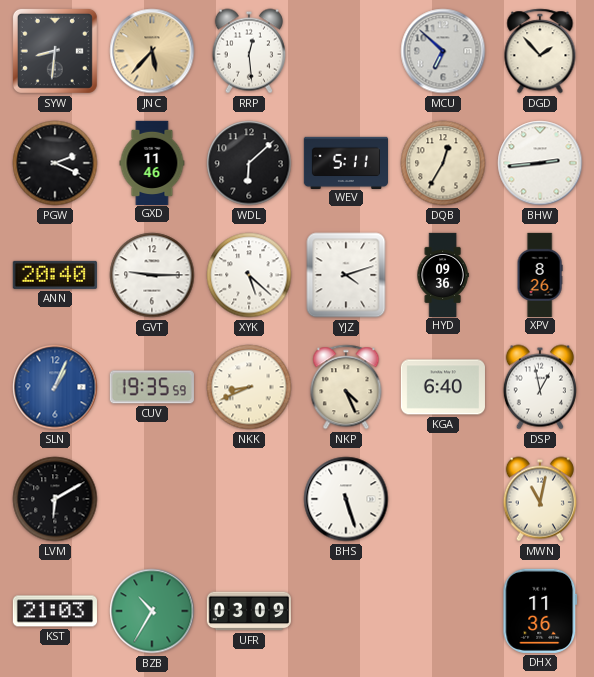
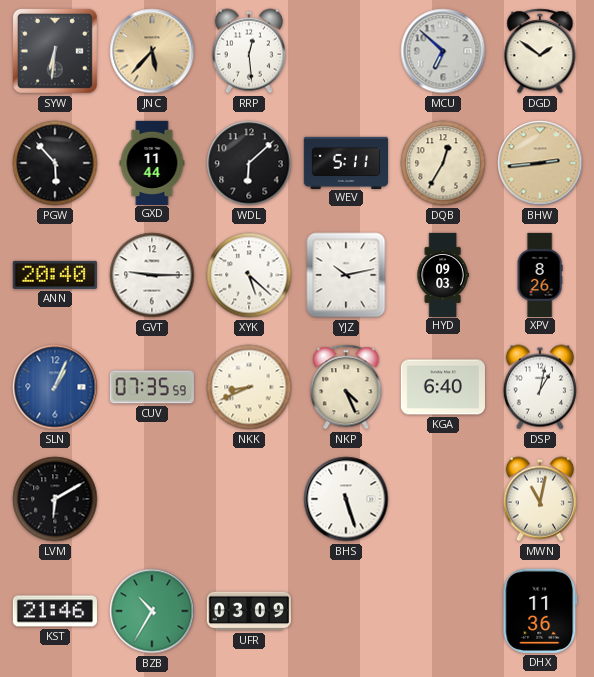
SYW: 8:31 -> 6:31
DGD: 1:53 -> 1:51
PGW: 2:19 -> 5:53
GXD: 11:46 -> 11:44
BHW dial: white -> champagne
YJZ: 4:12 -> 10:13
HYD: 09:36 -> 09:03
CUV: 19:35 -> 07:35
DSP: 12:58 -> 1:02
KST: 21:03 -> 21:46
